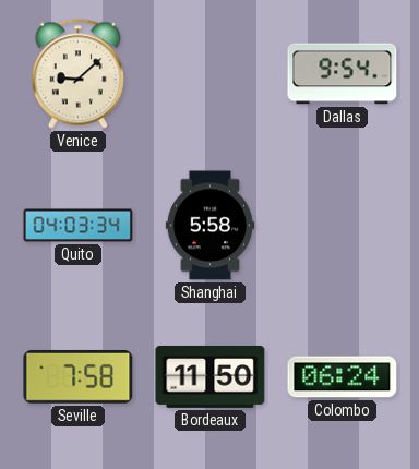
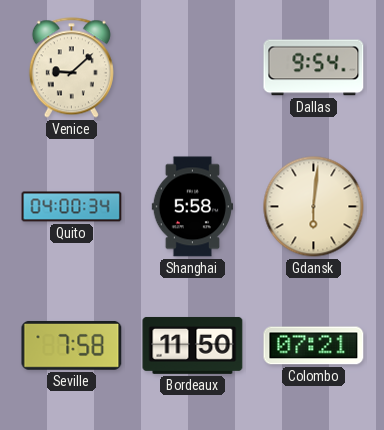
Quito: 04:03 -> 04:00
Gdansk: none -> 6:01
Colombo: 06:24 -> 07:21
